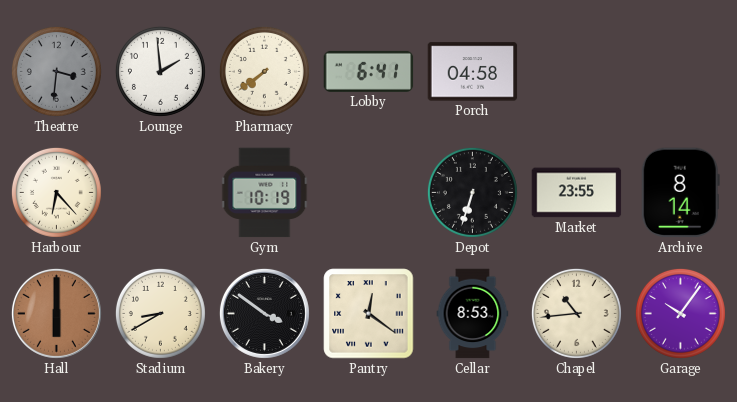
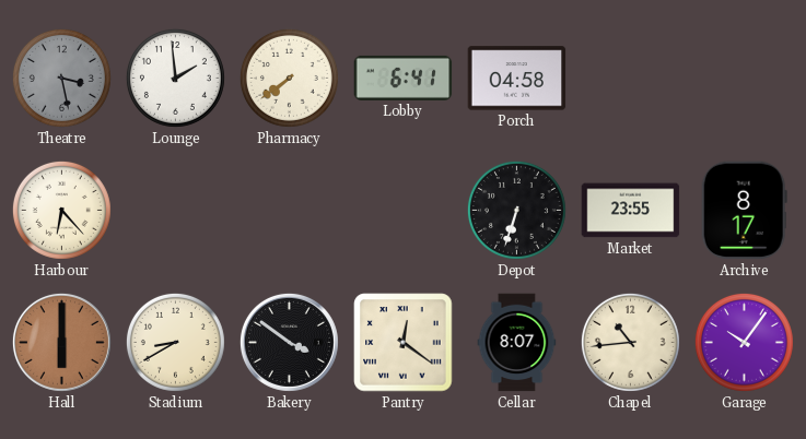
Theatre: 3:31 -> 3:28
Gym: 10:19 -> none
Archive: 8:14 -> 8:17
Cellar: 8:53 -> 8:07
